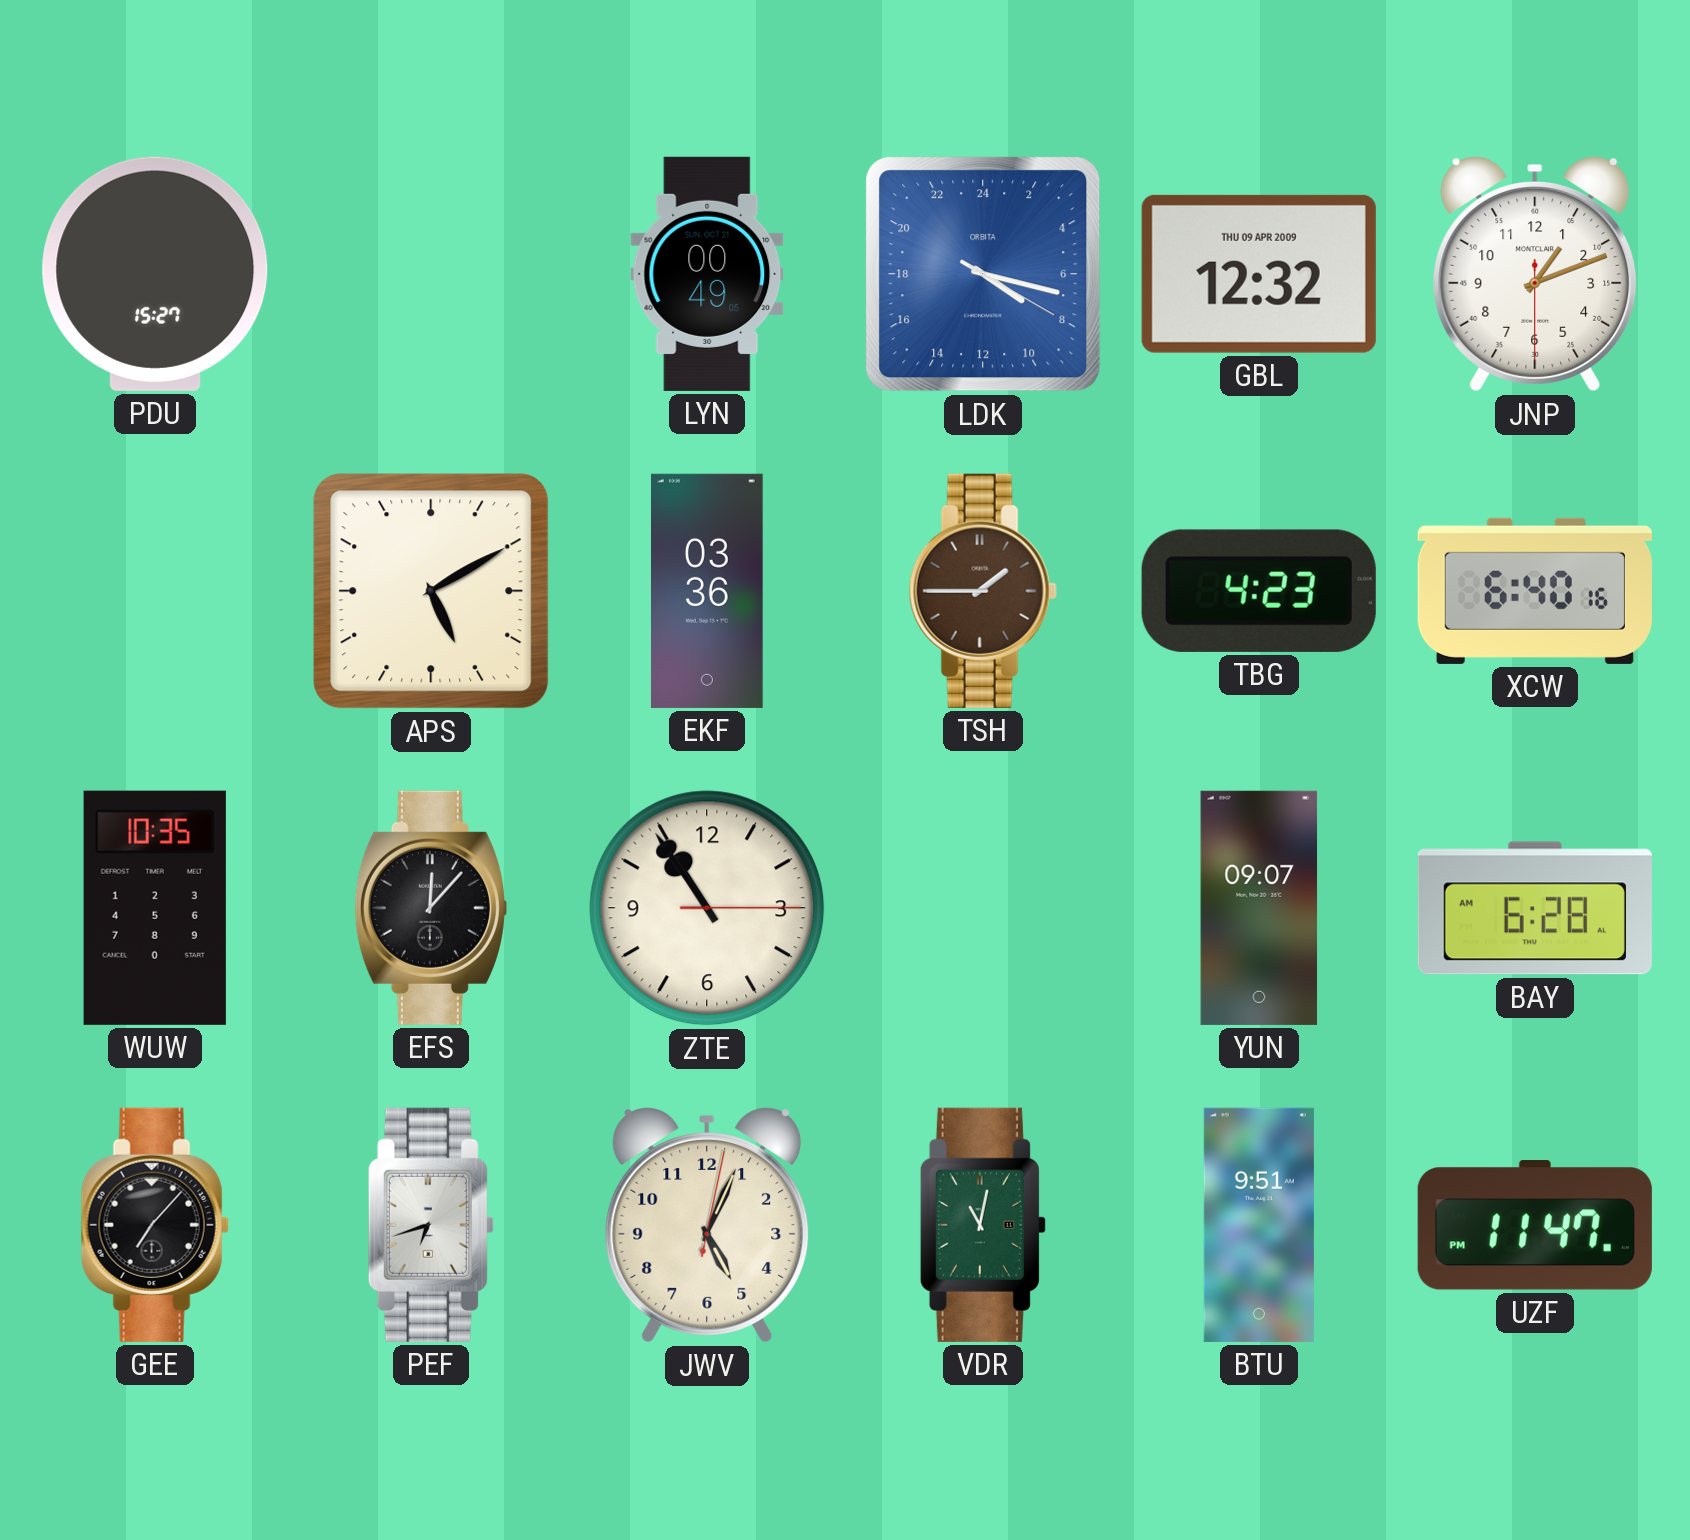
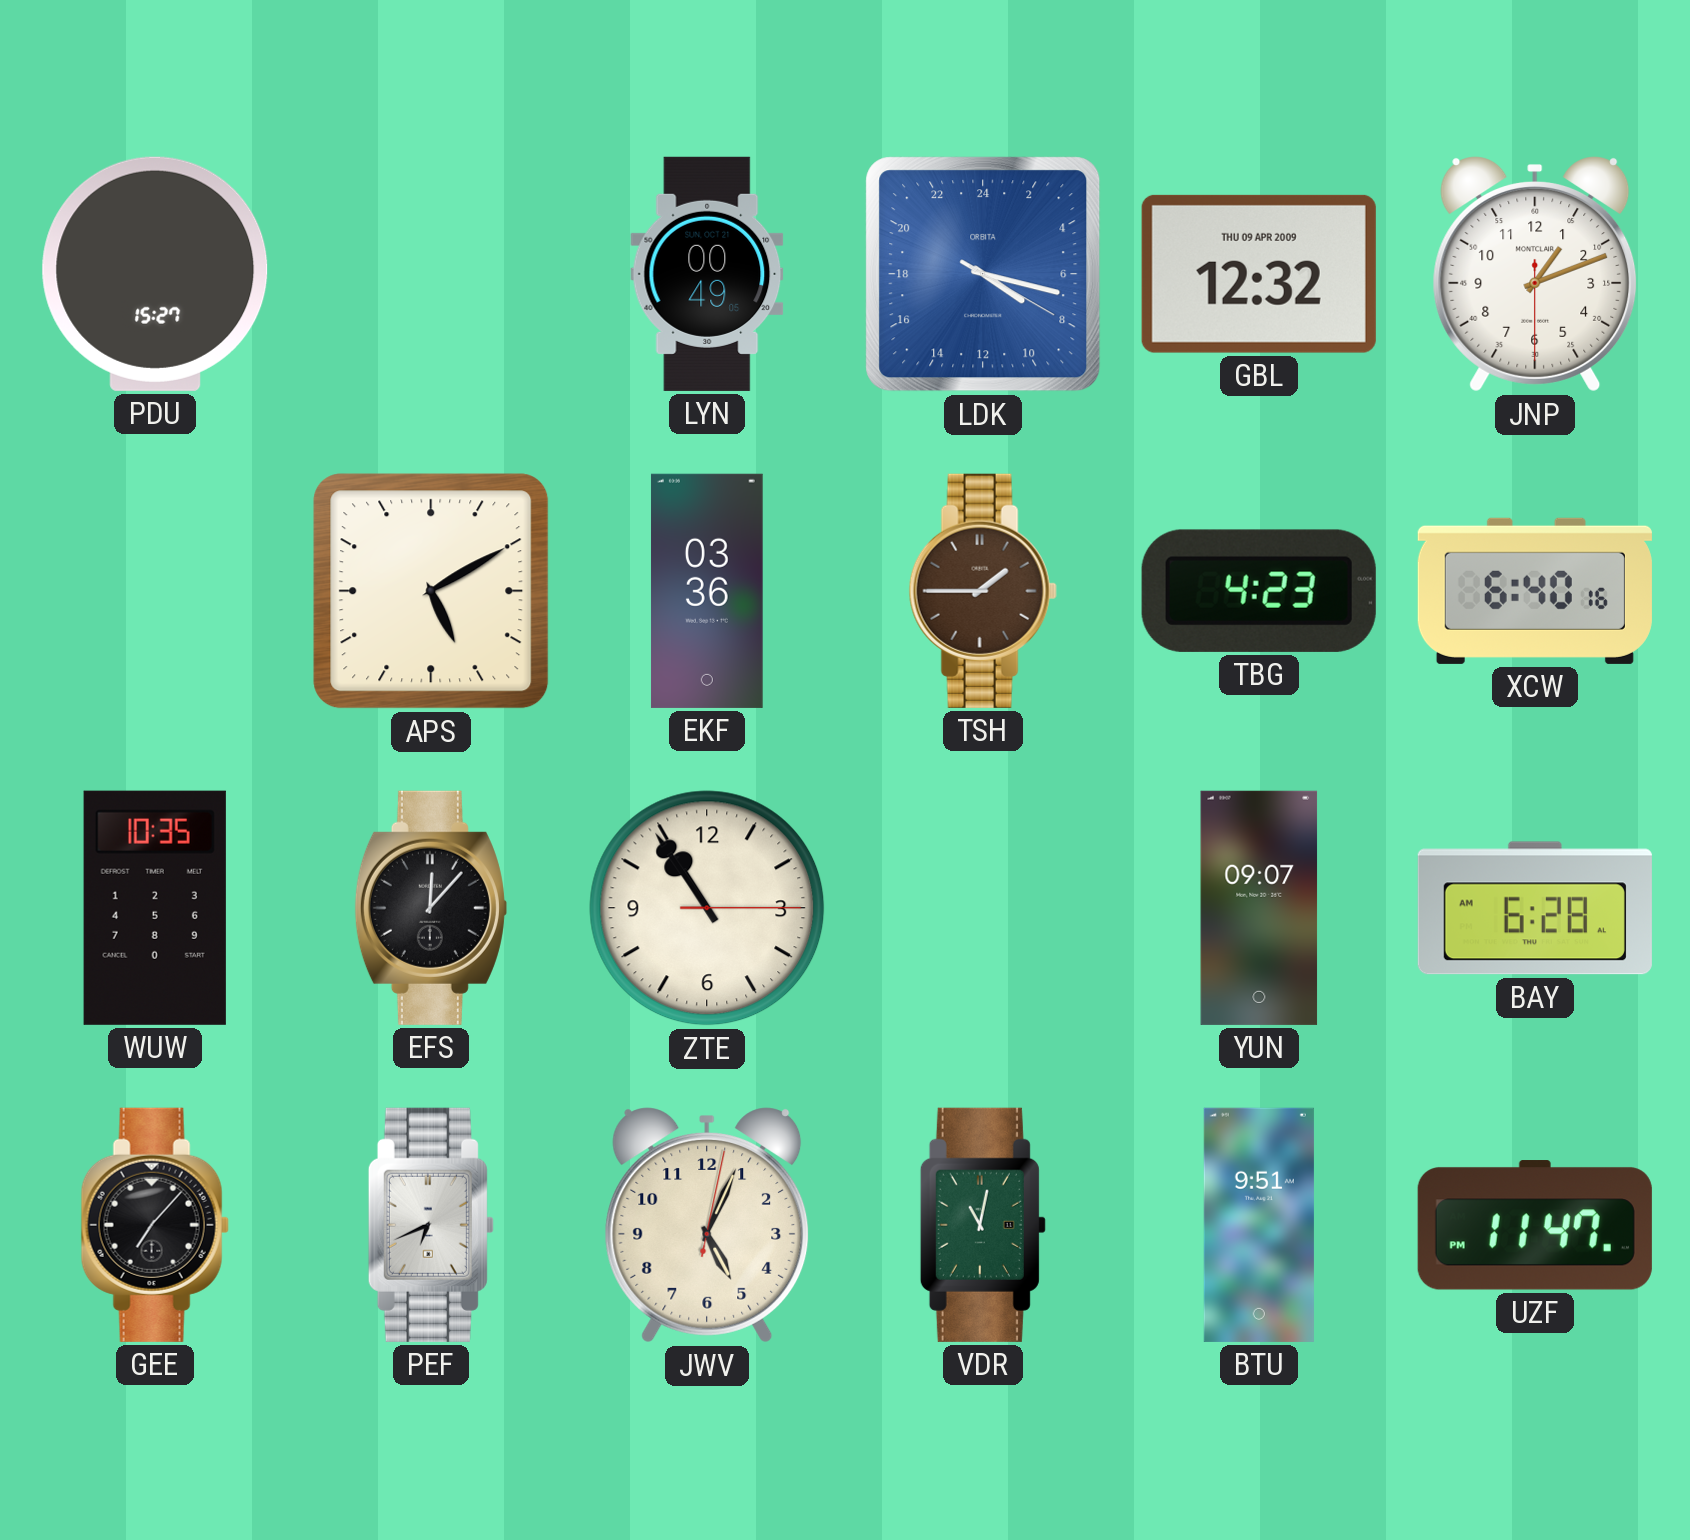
PEF: 6:42 -> 6:41
